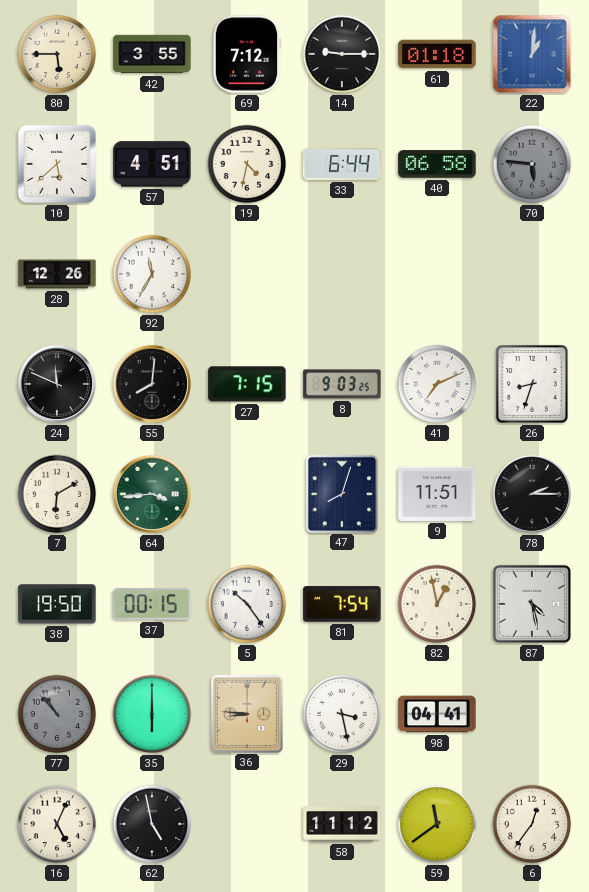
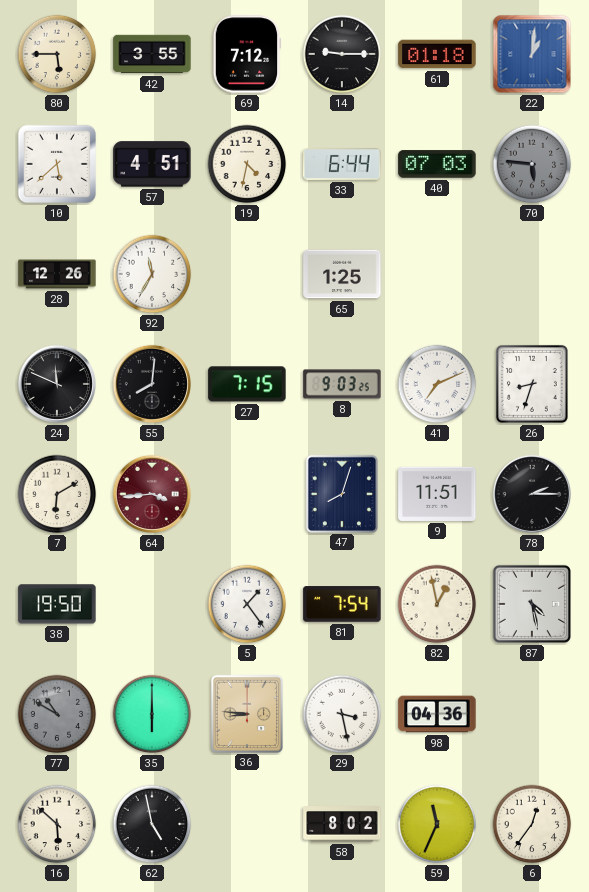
40: 06:58 -> 07:03
65: none -> 1:25
64 dial: green -> burgundy
37: 00:15 -> none
5: 10:24 -> 1:24
77: 10:53 -> 10:50
98: 04:41 -> 04:36
16: 5:04 -> 5:52
58: 11:12 -> 8:02
59: 11:39 -> 11:34
